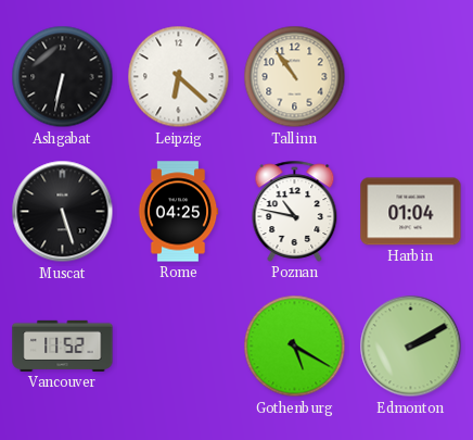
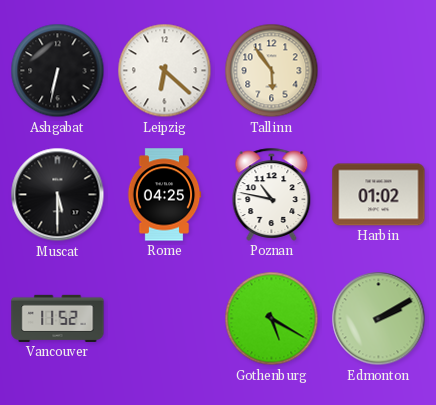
Tallinn: 10:54 -> 5:54
Muscat: 5:27 -> 5:30
Harbin: 01:04 -> 01:02
